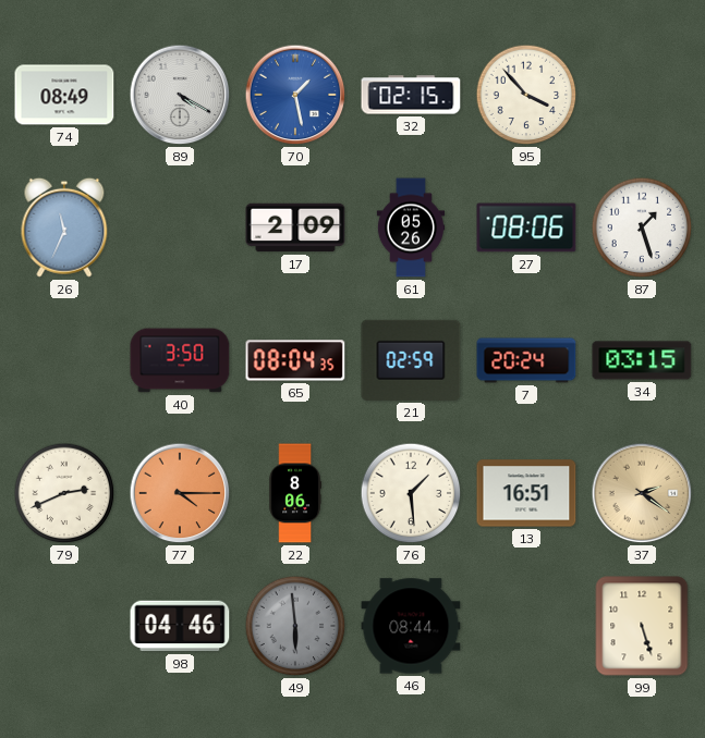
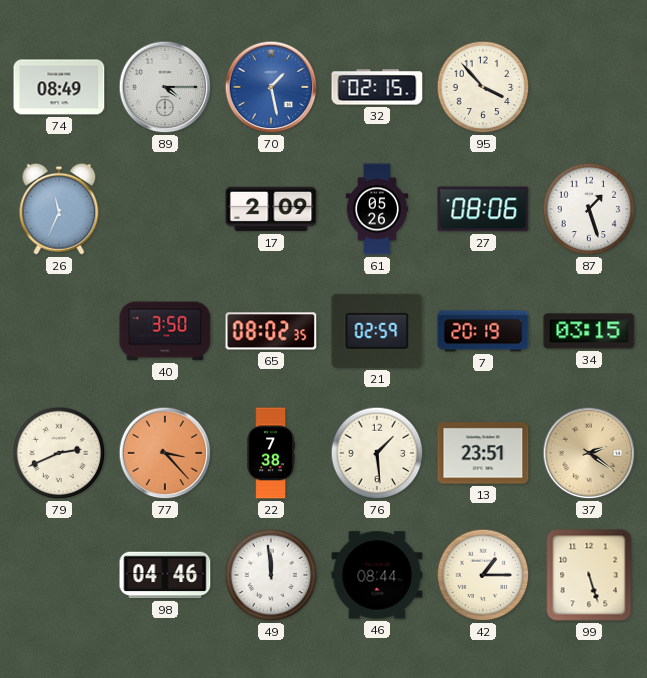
89: 4:20 -> 4:15
65: 08:04 -> 08:02
7: 20:24 -> 20:19
77: 4:15 -> 3:23
22: 8:06 -> 7:38
13: 16:51 -> 23:51
49: 5:59 -> 11:59
49 dial: grey -> white
42: none -> 1:15
